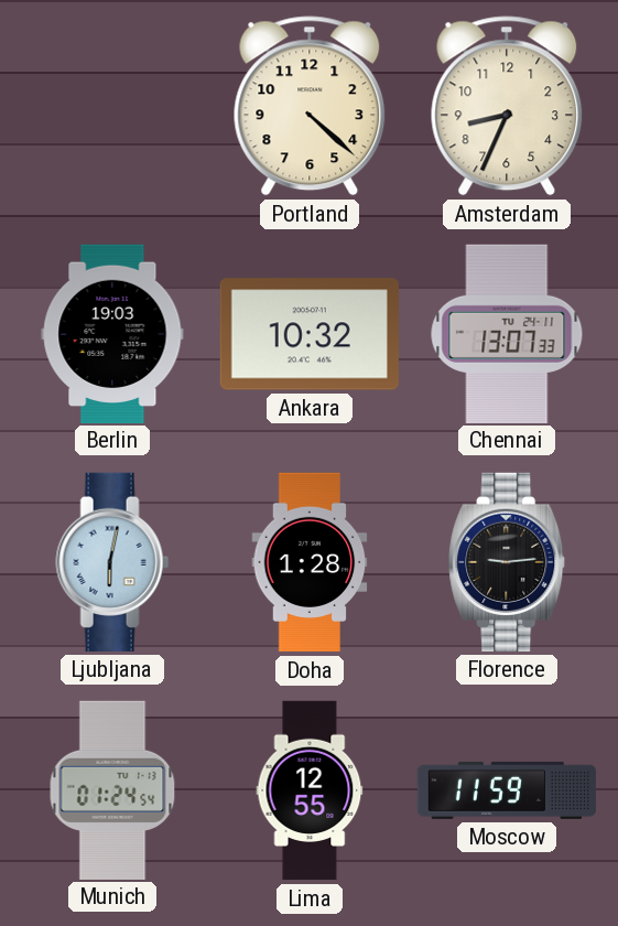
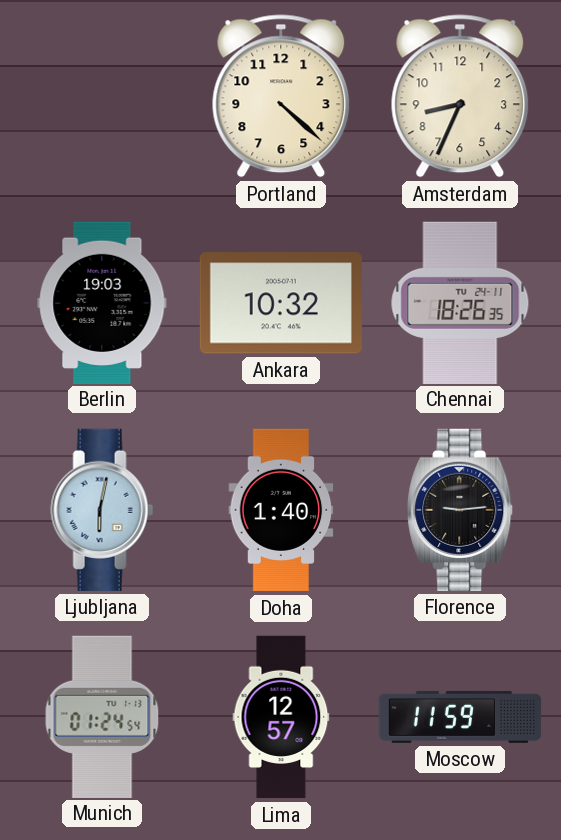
Chennai: 13:07 -> 18:26
Doha: 1:28 -> 1:40
Lima: 12:55 -> 12:57
